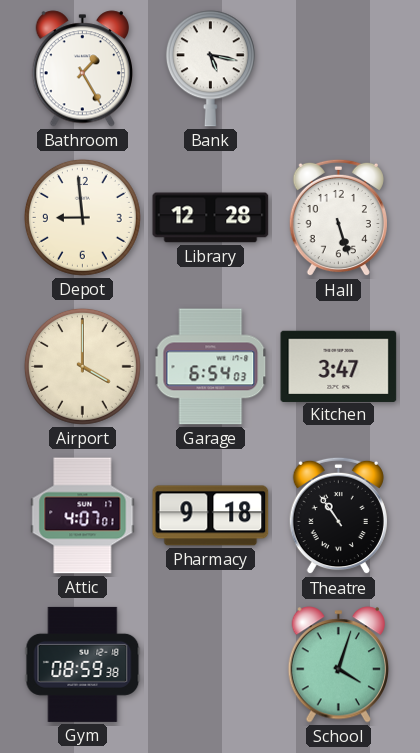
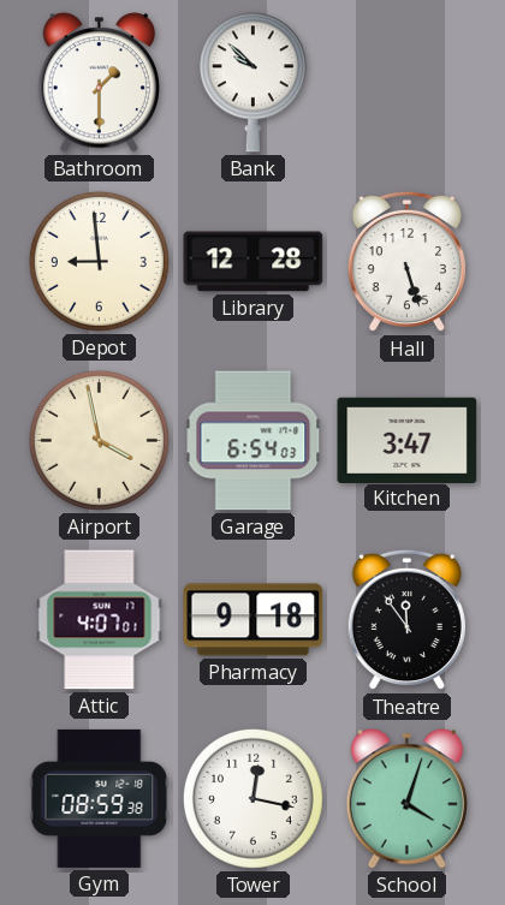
Bathroom: 1:25 -> 1:30
Bank: 5:17 -> 9:52
Airport: 4:00 -> 3:58
Theatre: 10:54 -> 11:54
Tower: none -> 12:17
